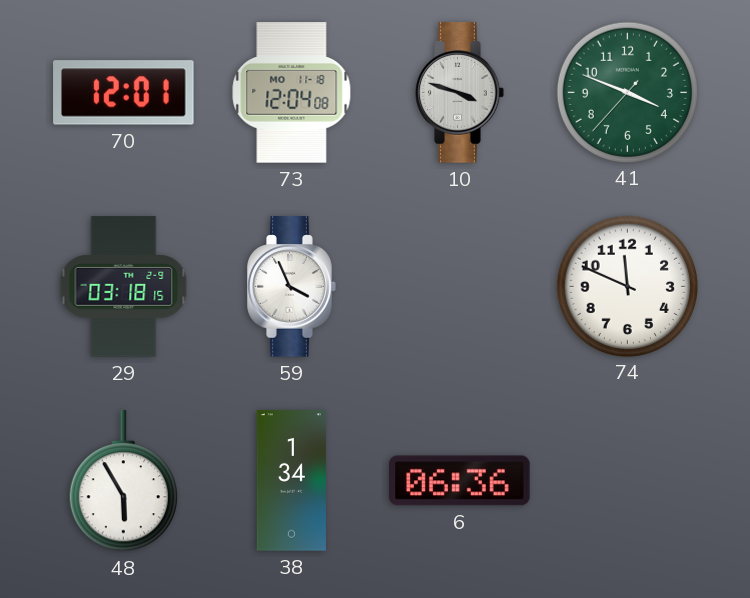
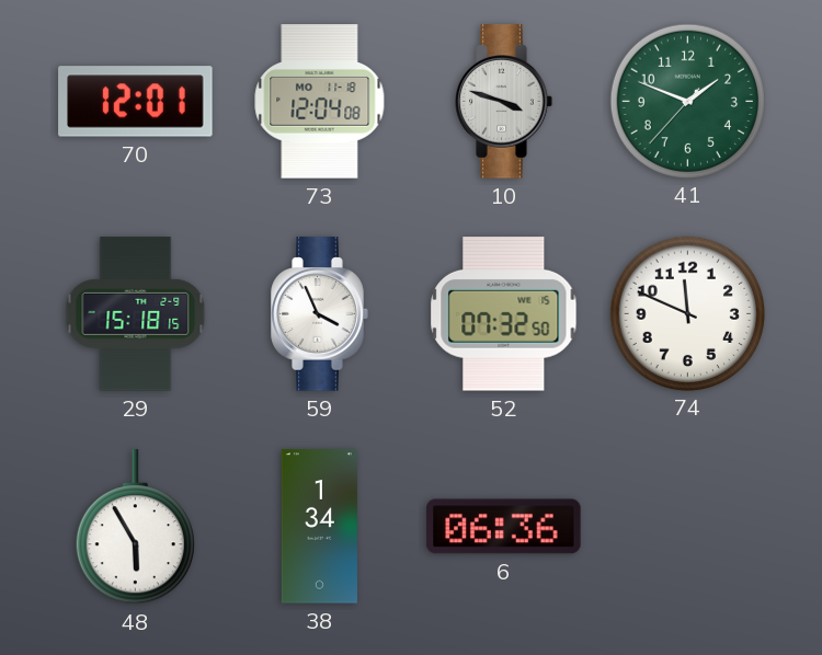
41: 3:48 -> 1:48
29: 03:18 -> 15:18
52: none -> 07:32
